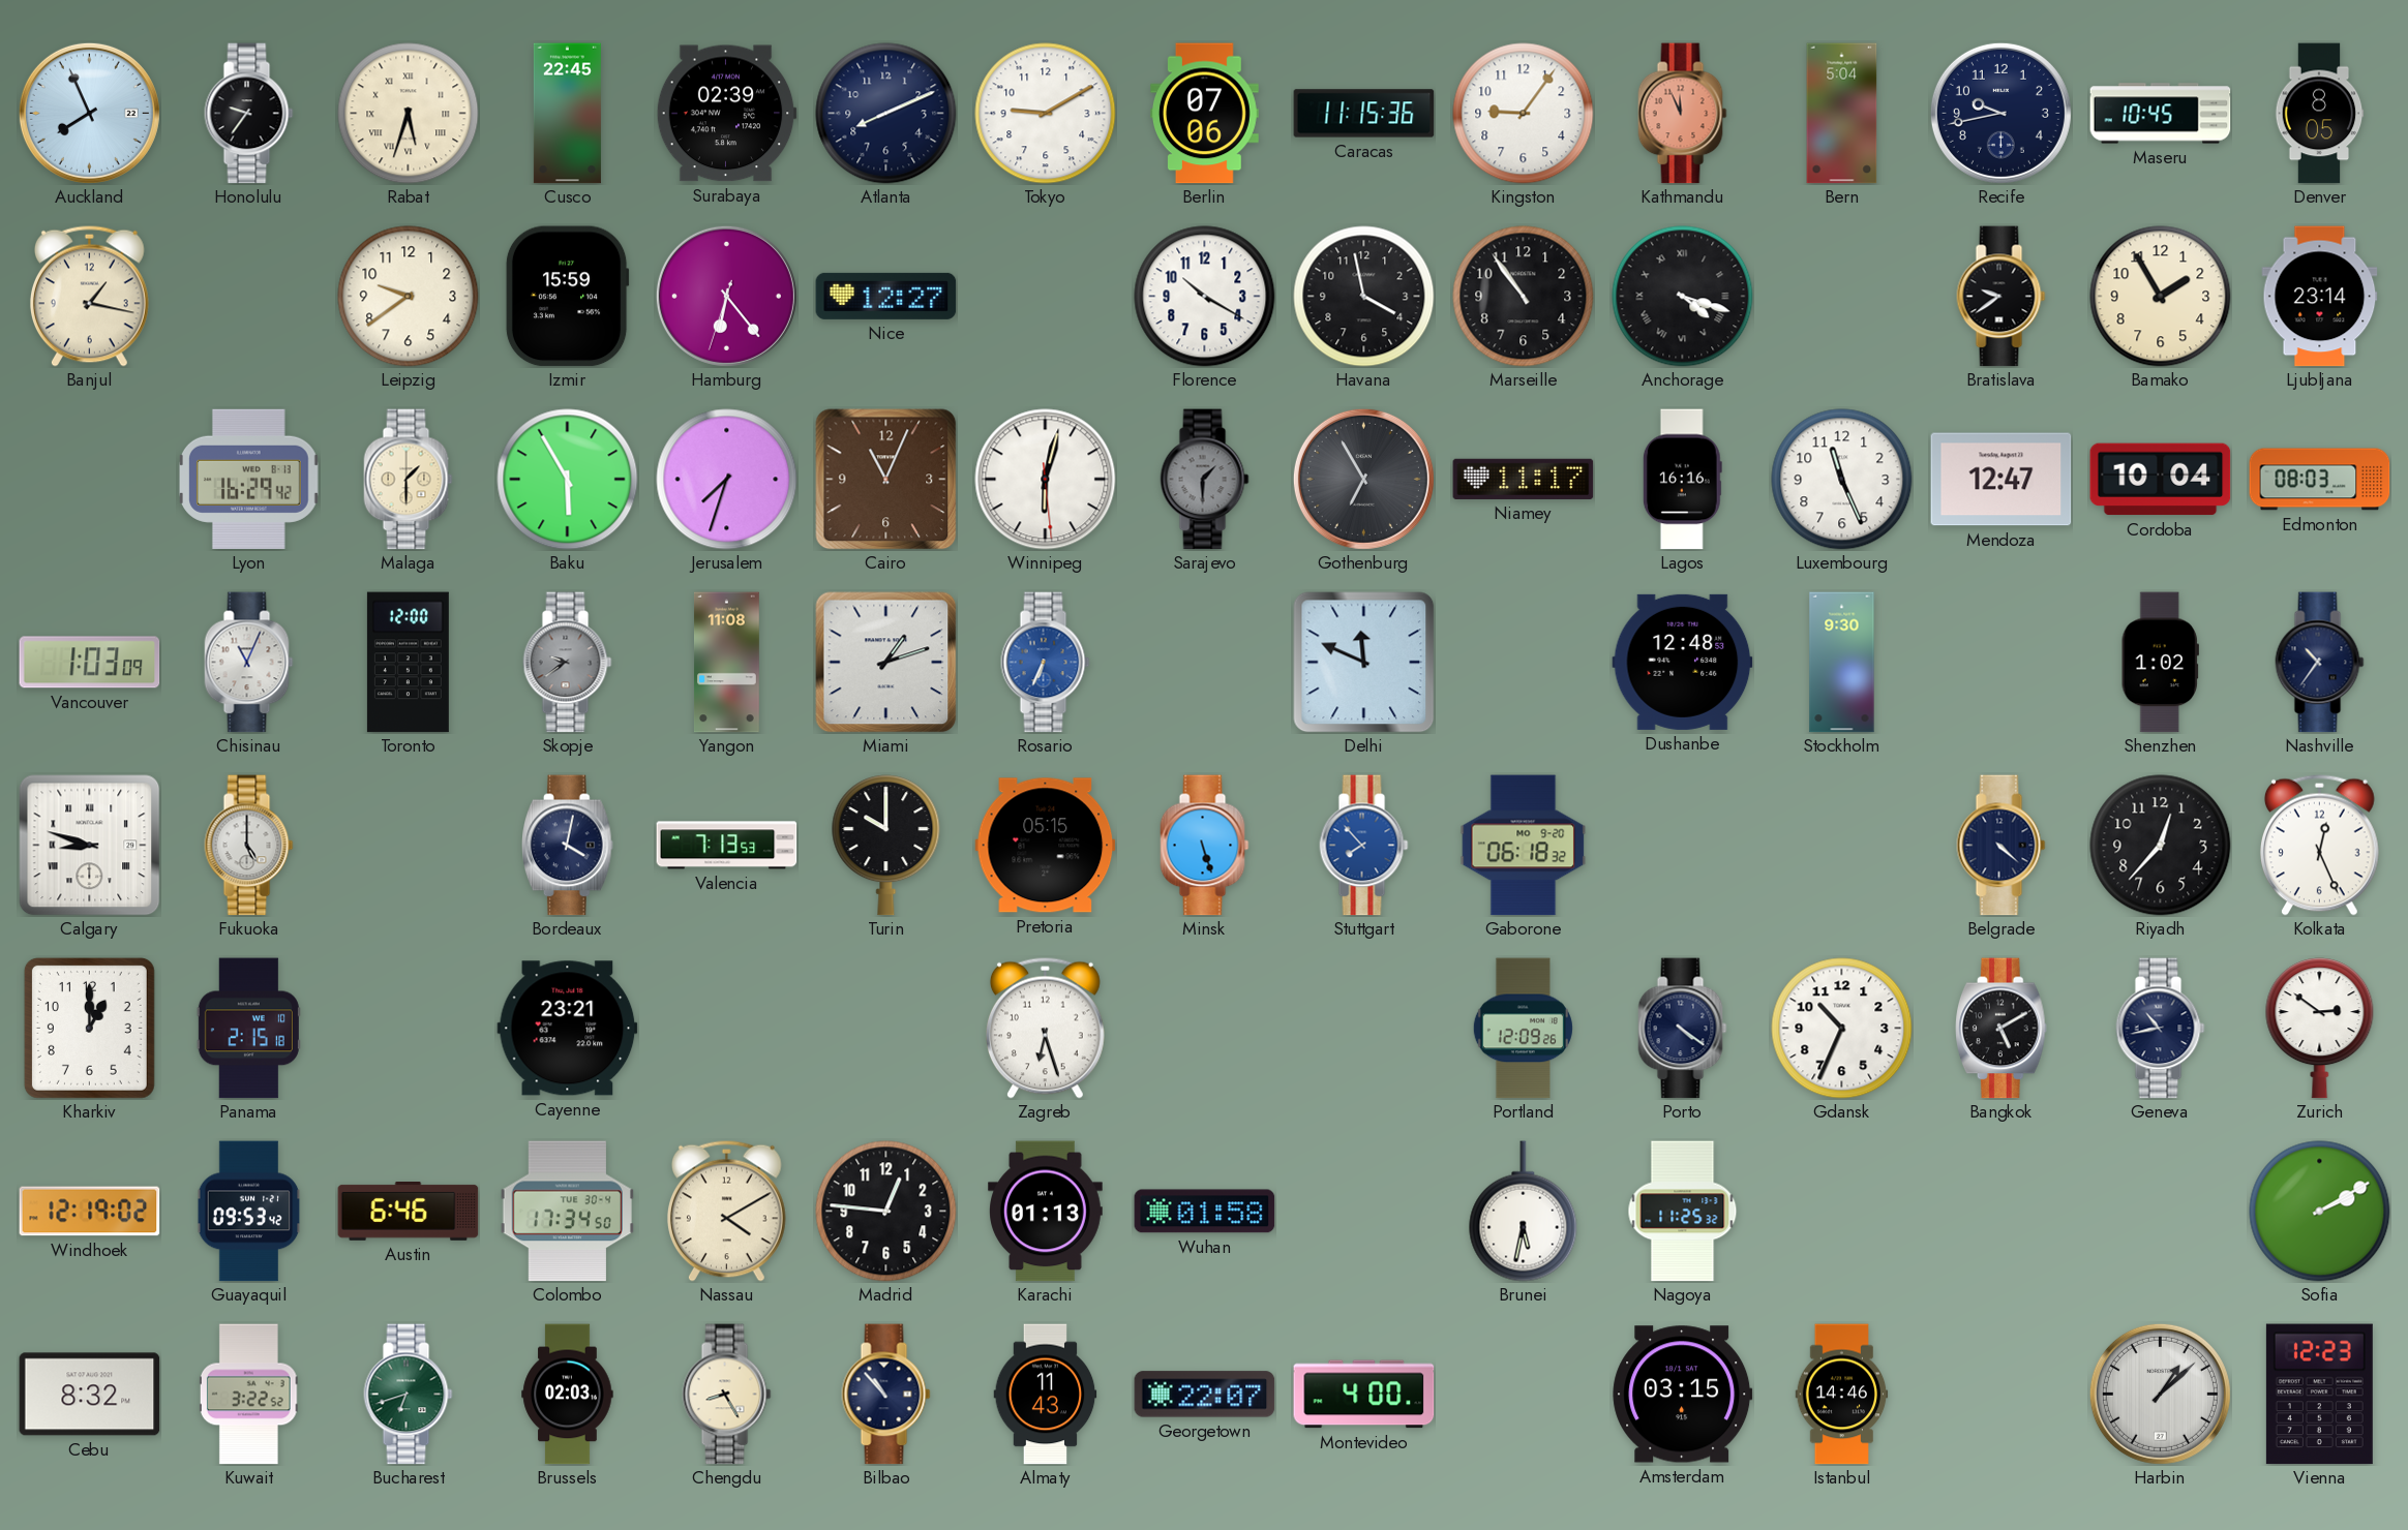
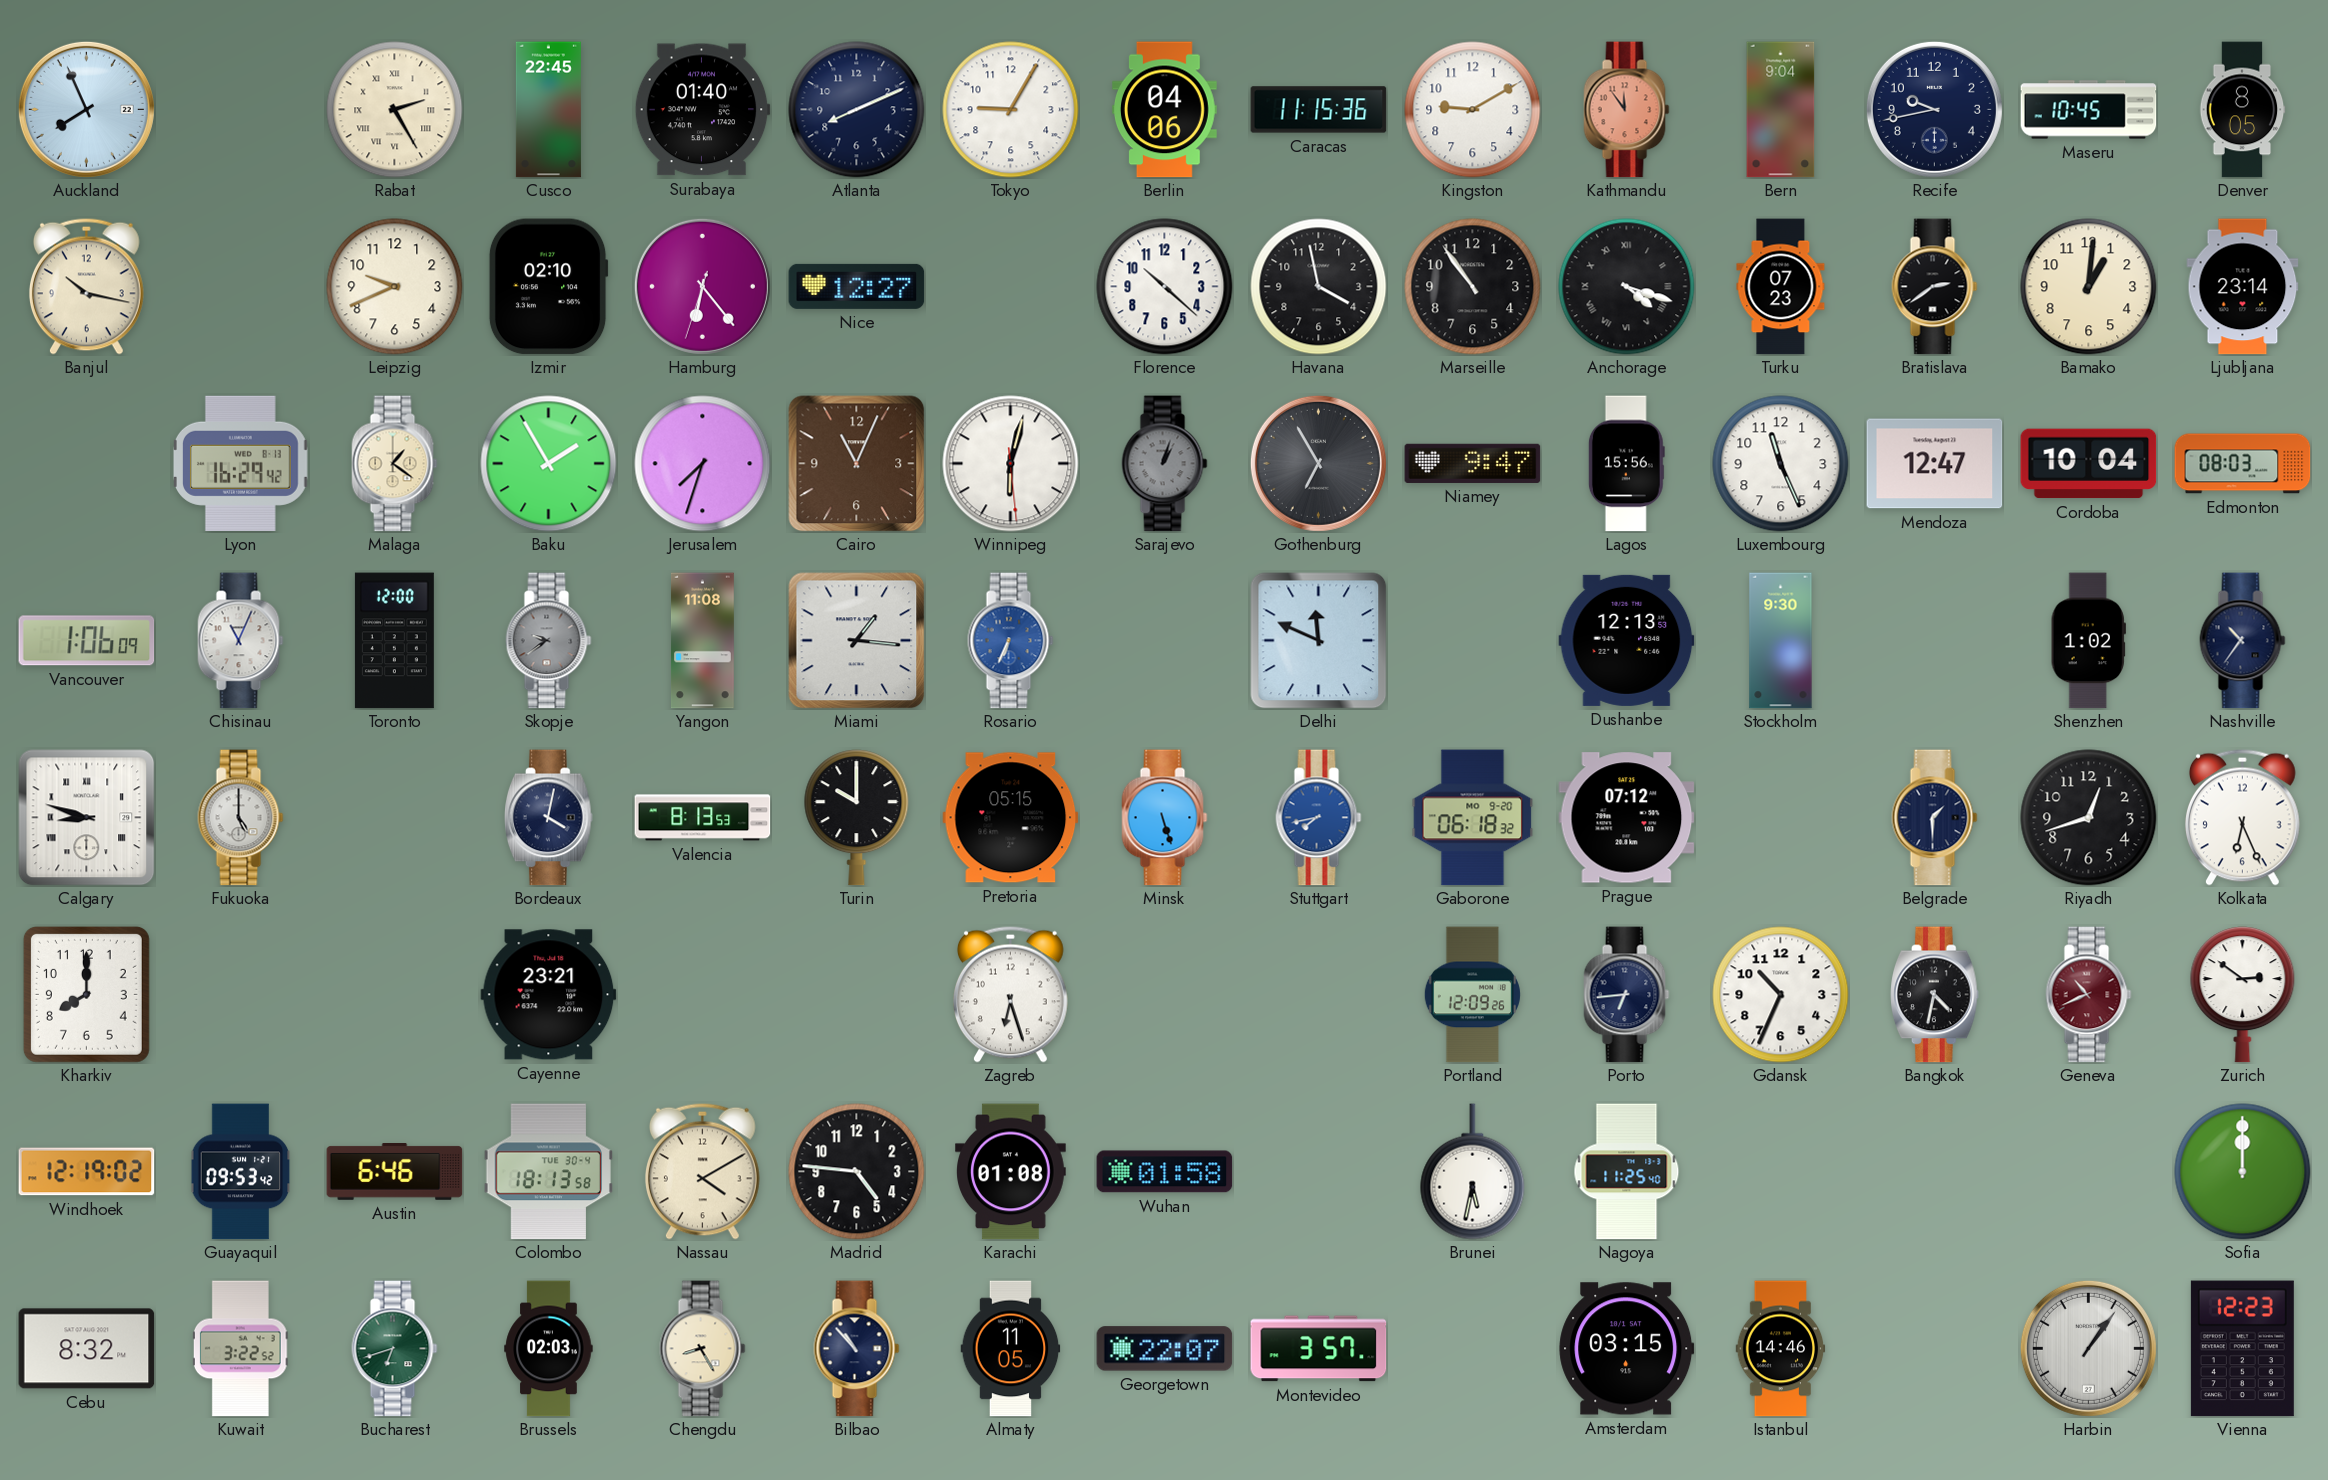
Honolulu: 9:36 -> none
Rabat: 5:33 -> 2:25
Surabaya: 02:39 -> 01:40
Tokyo: 9:10 -> 9:05
Berlin: 07:06 -> 04:06
Kingston: 9:06 -> 9:10
Kathmandu: 11:56 -> 11:54
Bern: 5:04 -> 9:04
Banjul: 1:17 -> 10:17
Leipzig: 9:39 -> 9:41
Izmir: 15:59 -> 02:10
Florence: 10:20 -> 10:22
Turku: none -> 07:23
Bratislava: 9:39 -> 2:39
Bamako: 1:55 -> 1:01
Malaga: 1:30 -> 1:21
Baku: 5:55 -> 1:55
Sarajevo: 1:30 -> 1:03
Niamey: 11:17 -> 9:47
Lagos: 16:16 -> 15:56
Vancouver: 1:03 -> 1:06
Miami: 1:12 -> 1:16
Dushanbe: 12:48 -> 12:13
Valencia: 7:13 -> 8:13
Stuttgart: 7:53 -> 7:43
Prague: none -> 07:12
Belgrade: 4:22 -> 1:30
Riyadh: 12:37 -> 12:42
Kolkata: 12:26 -> 6:26
Kharkiv: 1:00 -> 8:00
Panama: 2:15 -> none
Porto: 4:21 -> 6:44
Bangkok: 5:10 -> 4:32
Geneva: 10:43 -> 10:41
Geneva dial: navy -> burgundy
Colombo: 17:34 -> 18:13
Madrid: 12:46 -> 4:46
Karachi: 01:13 -> 01:08
Nagoya: 11:25:32 -> 11:25:40
Sofia: 2:10 -> 12:00
Almaty: 11:43 -> 11:05
Montevideo: 4:00 -> 3:57
Harbin: 1:08 -> 1:06
